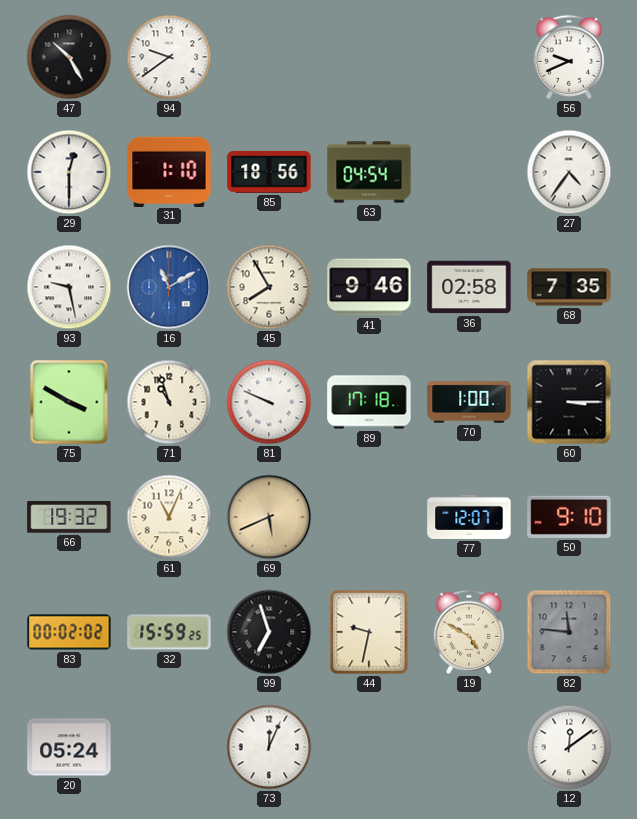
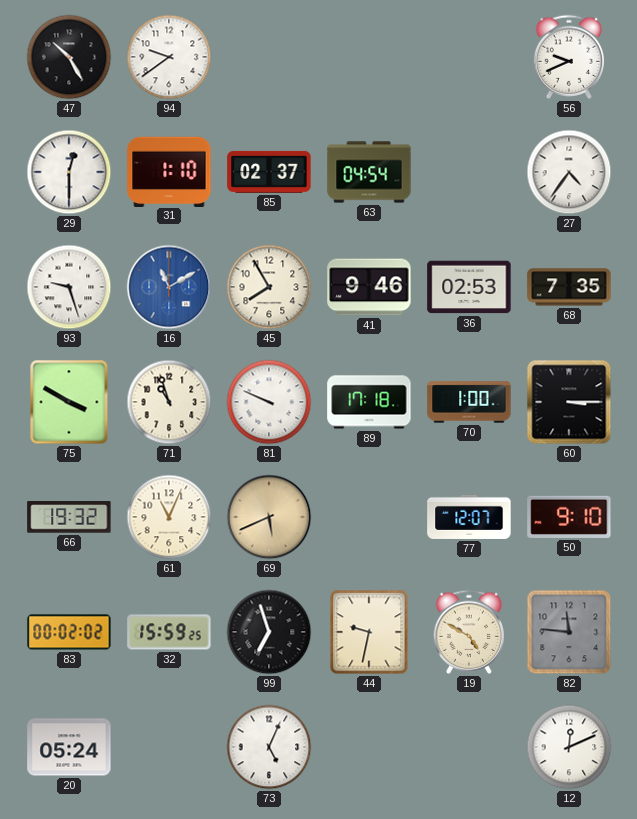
85: 18:56 -> 02:37
93: 9:28 -> 9:27
36: 02:58 -> 02:53
73: 12:04 -> 5:04
12: 12:09 -> 12:11
